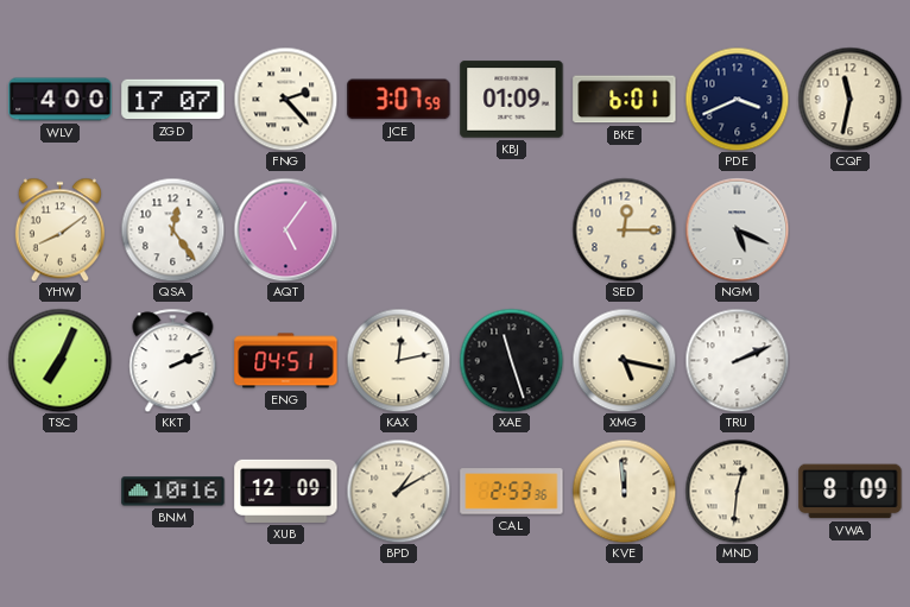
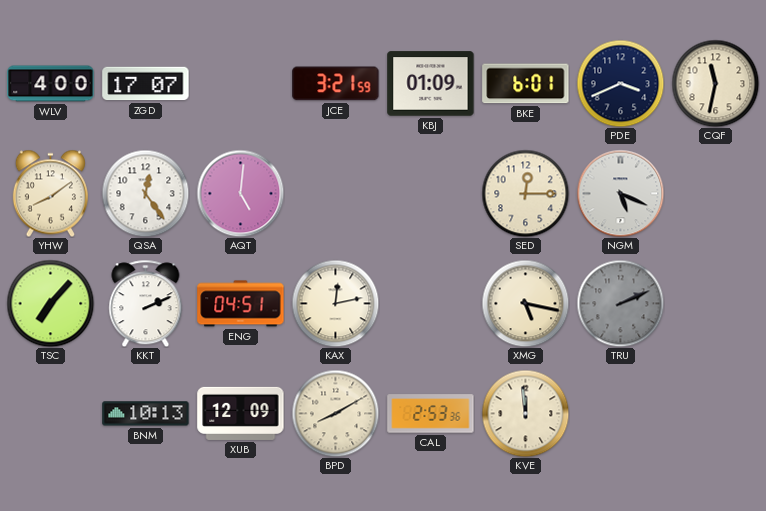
FNG: 2:23 -> none
JCE: 3:07 -> 3:21
AQT: 5:06 -> 5:01
TSC: 7:04 -> 7:07
XAE: 11:27 -> none
TRU dial: white -> grey
BNM: 10:16 -> 10:13
BPD: 1:10 -> 8:10
MND: 12:31 -> none
VWA: 8:09 -> none
